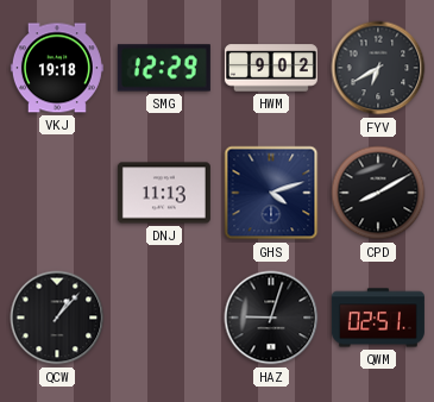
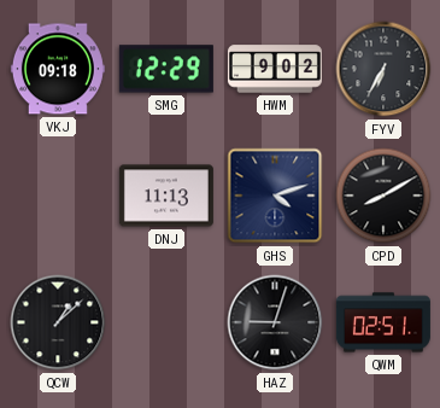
VKJ: 19:18 -> 09:18
FYV: 6:40 -> 6:35
QCW: 1:07 -> 1:08
